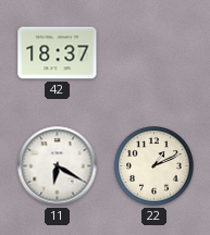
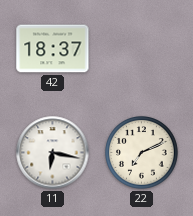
11: 6:20 -> 6:17
22: 1:11 -> 7:11
